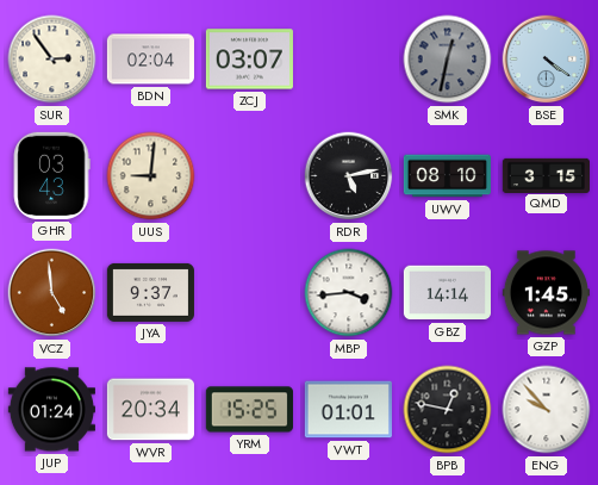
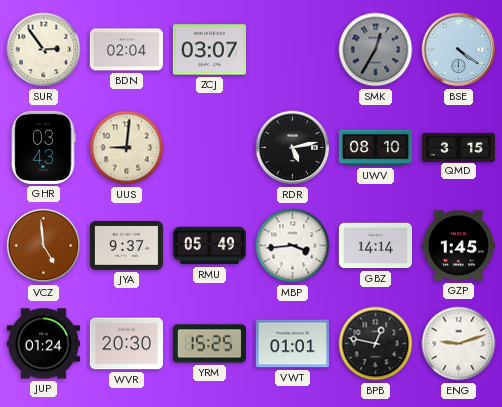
SMK: 12:32 -> 12:35
RMU: none -> 05:49
WVR: 20:34 -> 20:30
ENG: 9:53 -> 9:12
